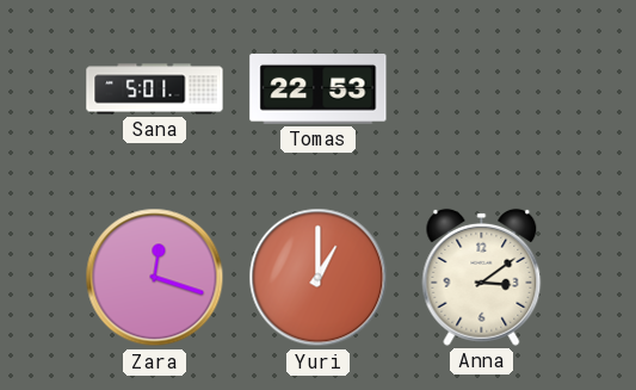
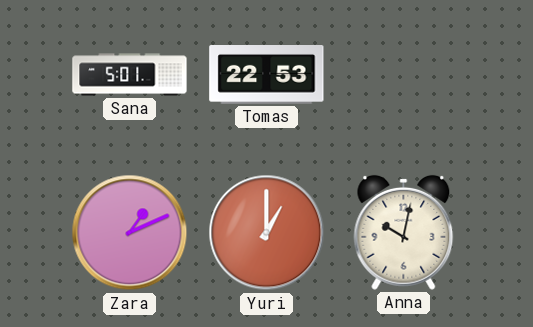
Zara: 12:18 -> 1:11
Anna: 3:09 -> 10:02
